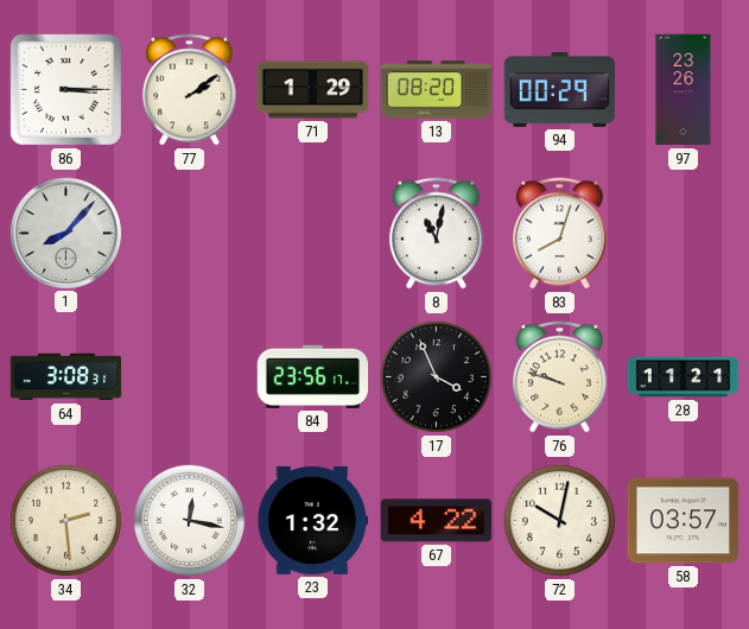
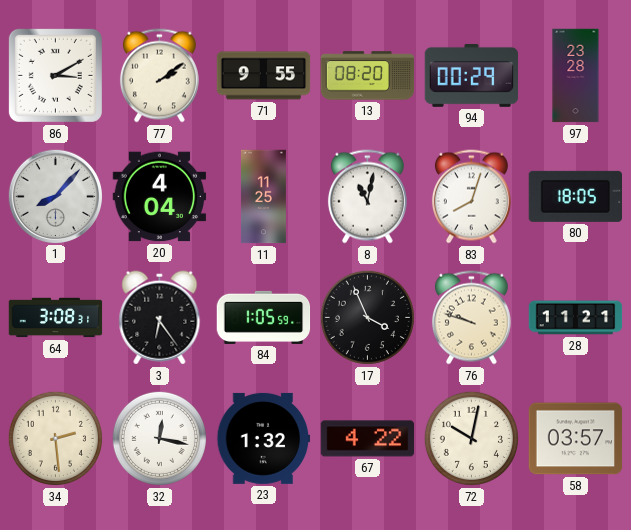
86: 3:15 -> 3:10
71: 1:29 -> 9:55
97: 23:26 -> 23:28
20: none -> 4:04
11: none -> 11:25
80: none -> 18:05
3: none -> 6:24
84: 23:56 -> 1:05
